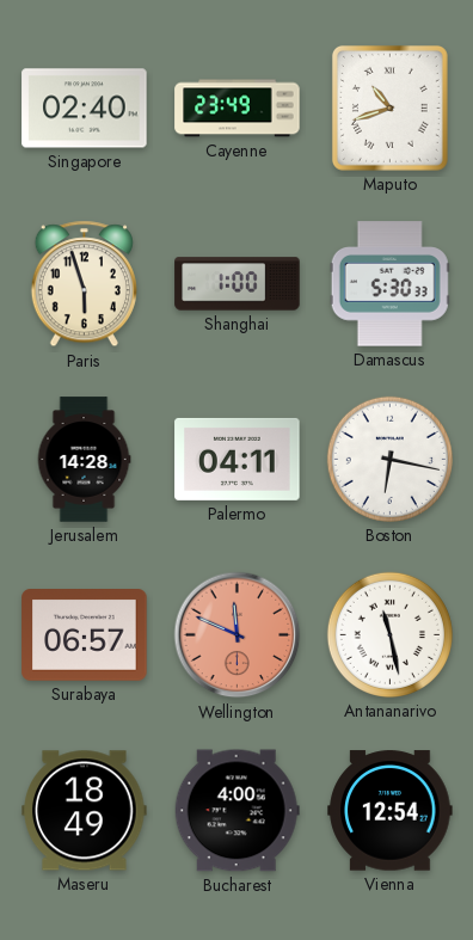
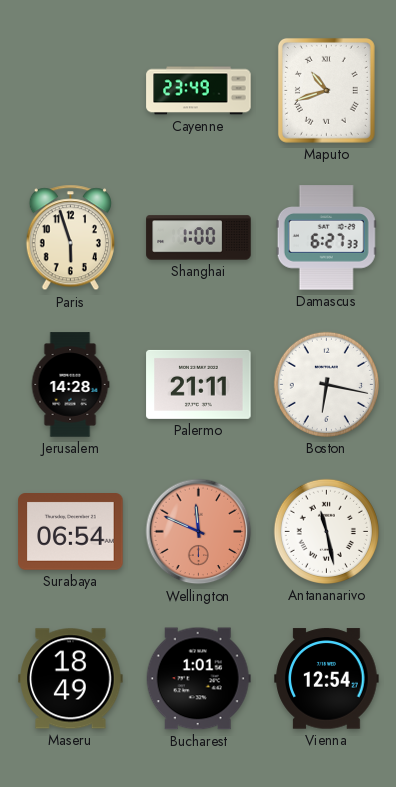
Singapore: 02:40 -> none
Damascus: 5:30 -> 6:27
Palermo: 04:11 -> 21:11
Surabaya: 06:57 -> 06:54
Bucharest: 4:00 -> 1:01
